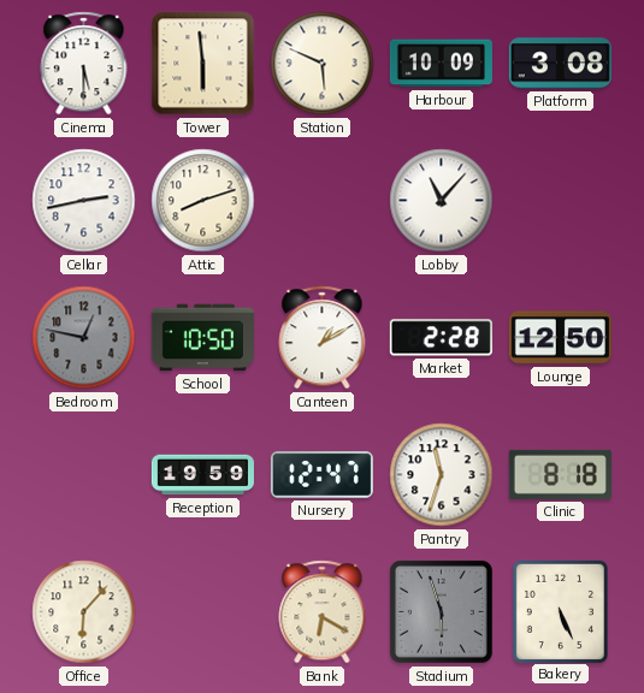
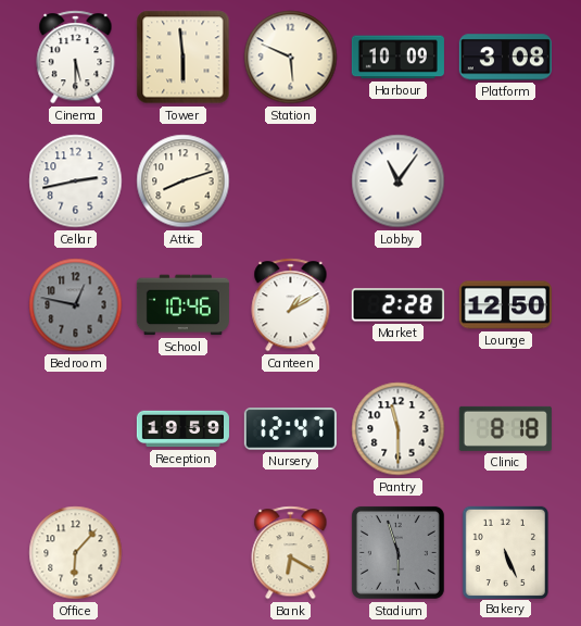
Lobby: 11:07 -> 11:06
School: 10:50 -> 10:46
Pantry: 11:33 -> 11:30
